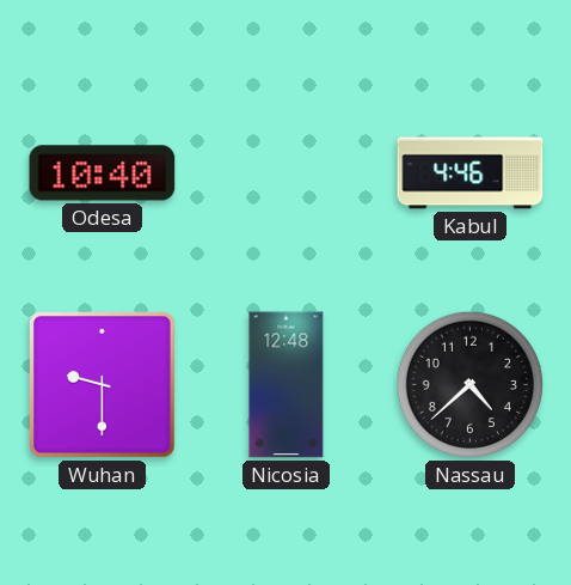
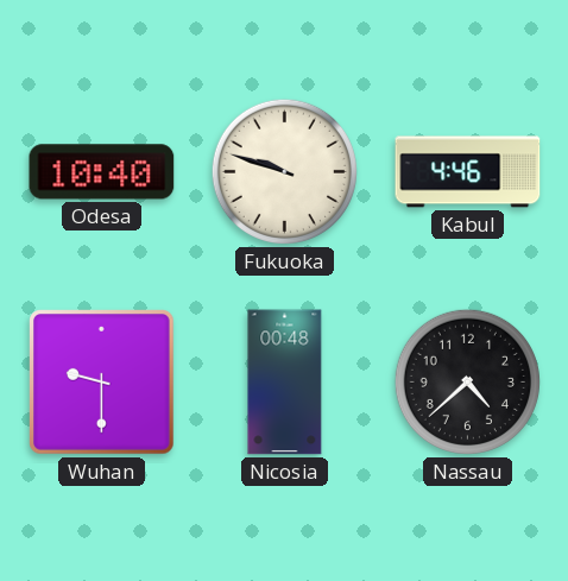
Fukuoka: none -> 9:48
Nicosia: 12:48 -> 00:48
